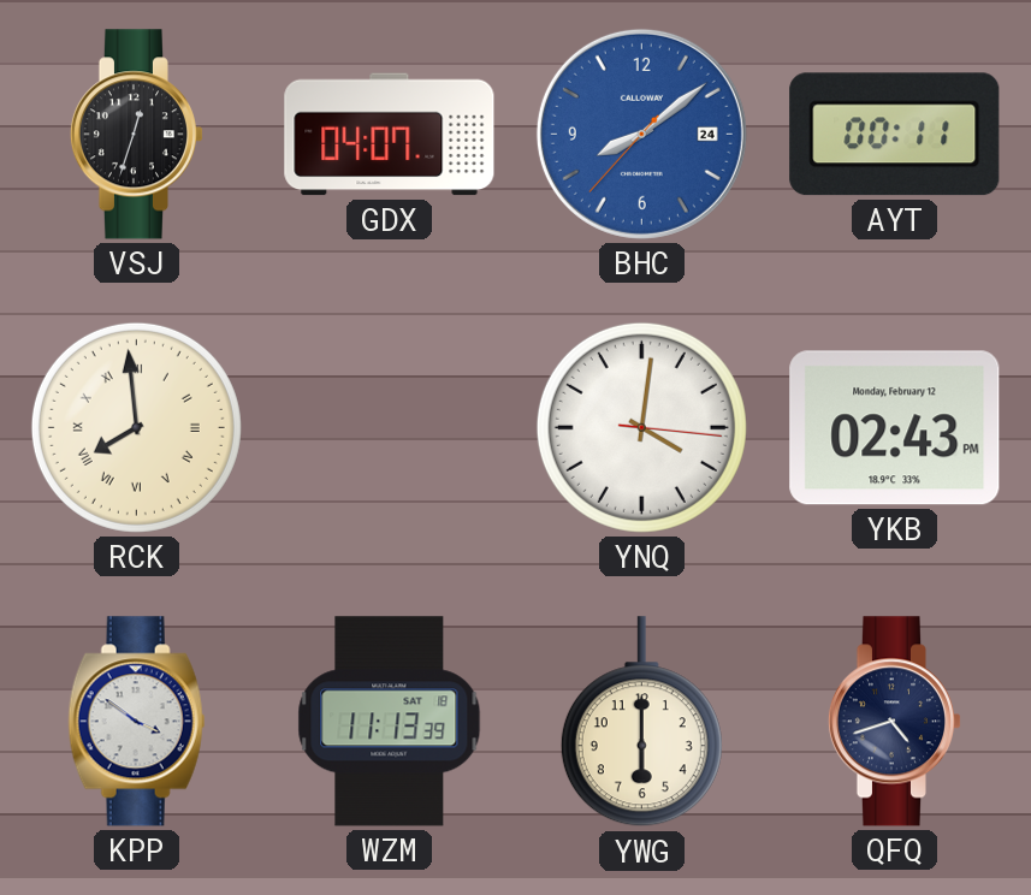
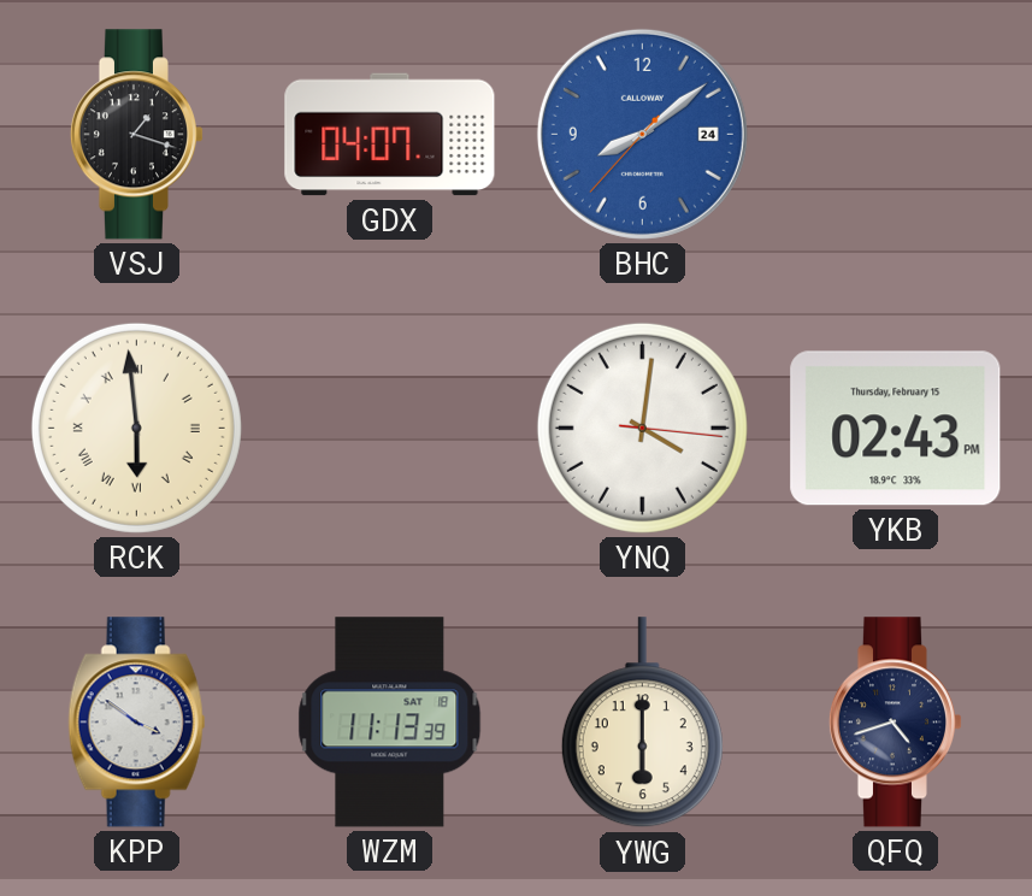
VSJ: 12:33 -> 1:18
AYT: 00:11 -> none
RCK: 7:59 -> 5:59
YKB date: Monday, February 12 -> Thursday, February 15
